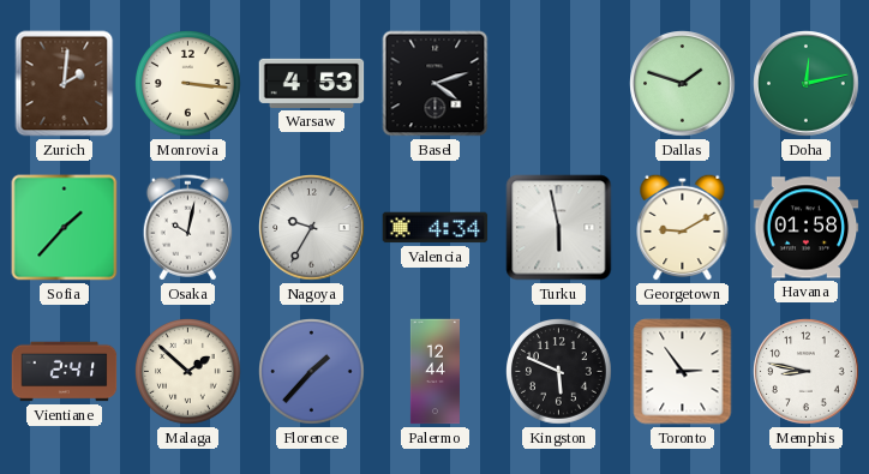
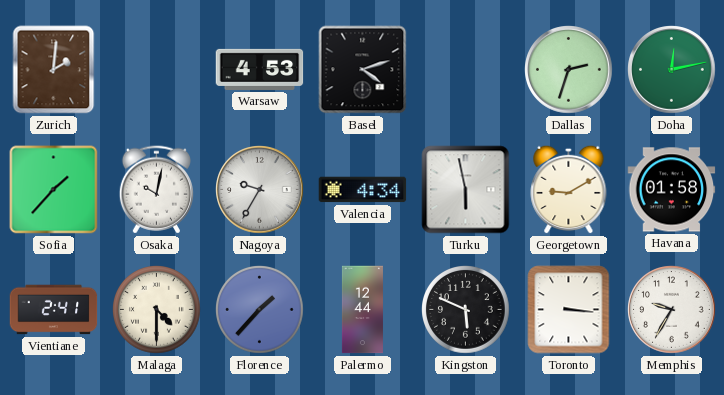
Monrovia: 3:16 -> none
Dallas: 1:48 -> 2:33
Malaga: 1:52 -> 4:30
Toronto: 2:54 -> 3:16
Memphis: 8:47 -> 9:35
